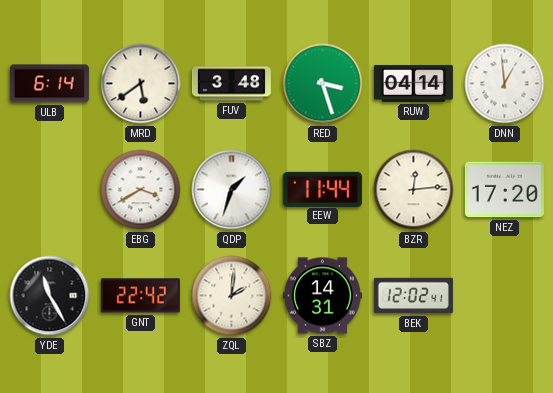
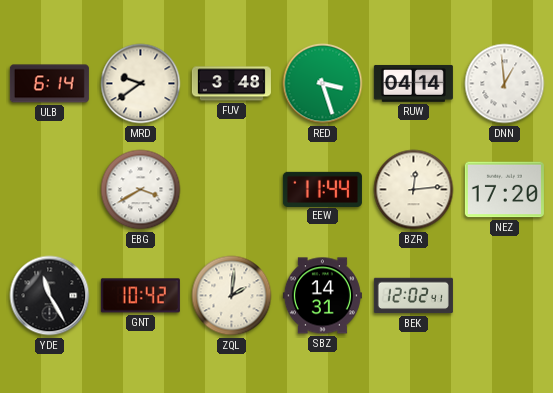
MRD: 5:39 -> 9:39
QDP: 1:33 -> none
GNT: 22:42 -> 10:42
